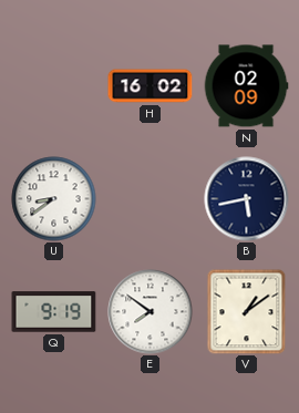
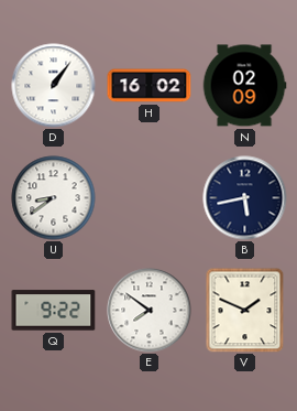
D: none -> 1:06
Q: 9:19 -> 9:22
V: 1:09 -> 1:49
